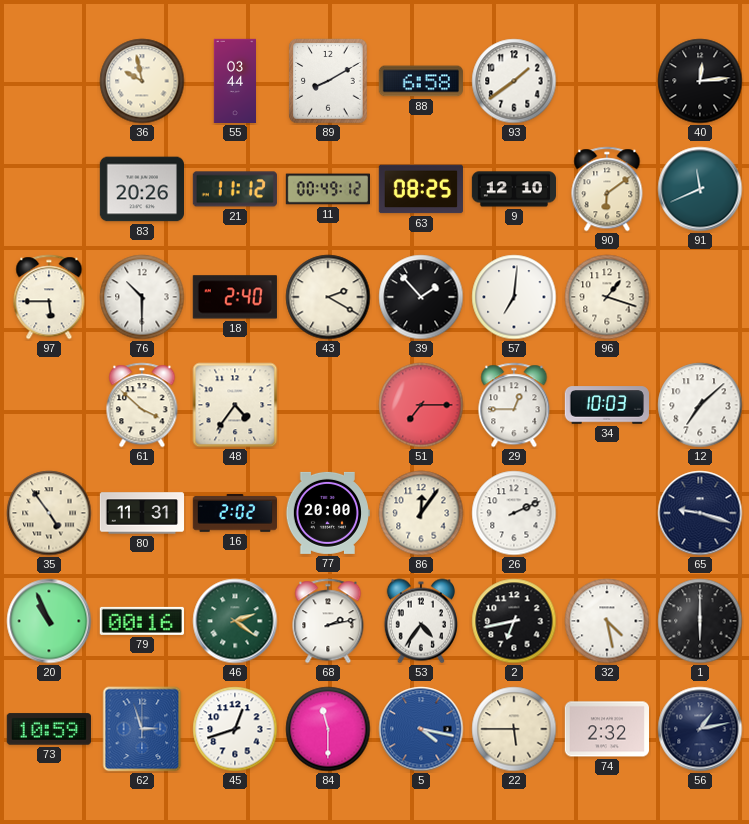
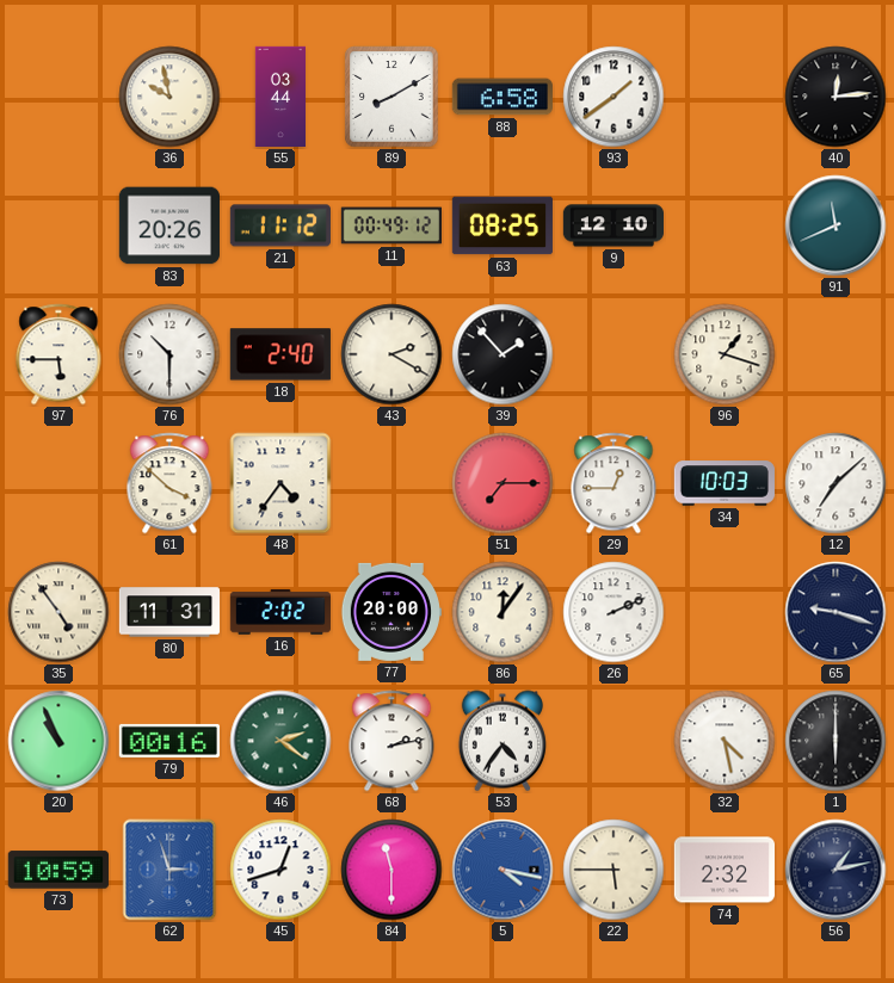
90: 6:09 -> none
57: 7:01 -> none
2: 6:43 -> none
